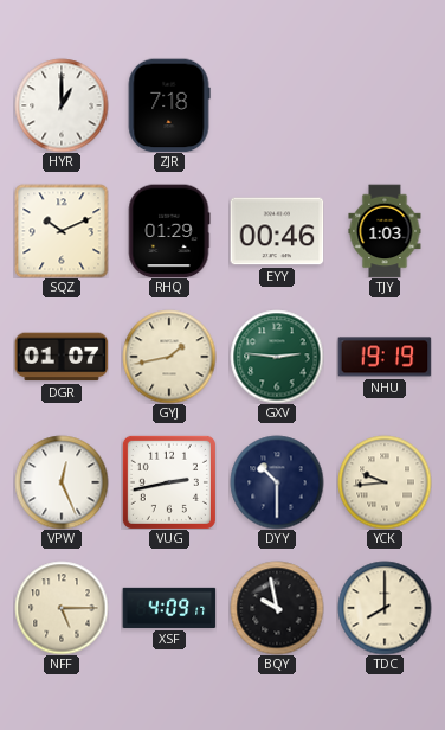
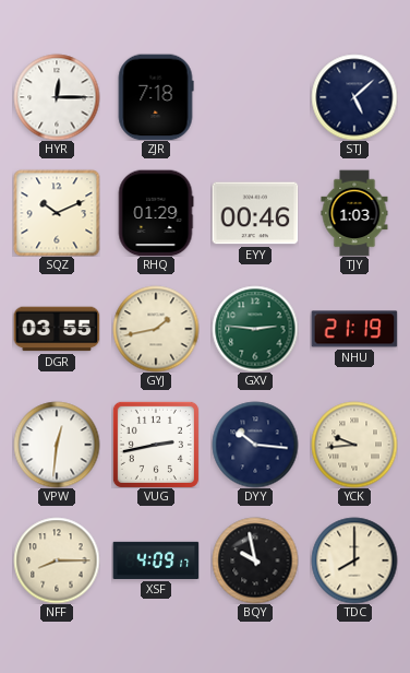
HYR: 1:00 -> 12:15
STJ: none -> 5:08
DGR: 01:07 -> 03:55
NHU: 19:19 -> 21:19
VPW: 12:26 -> 12:31
DYY: 10:30 -> 10:16
NFF: 5:15 -> 8:15
